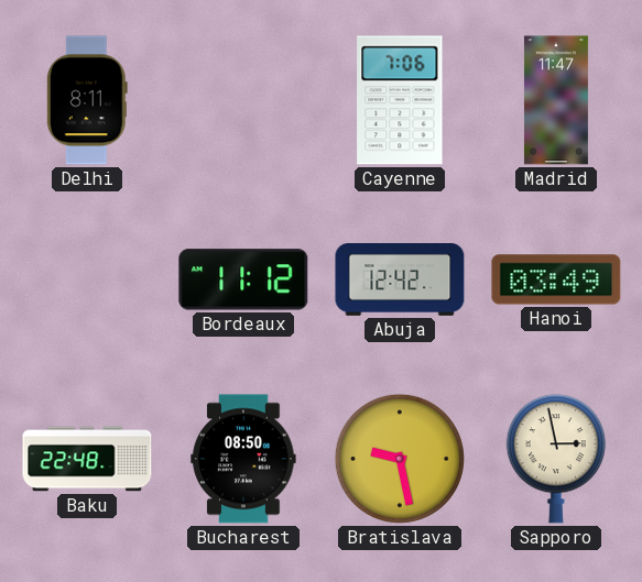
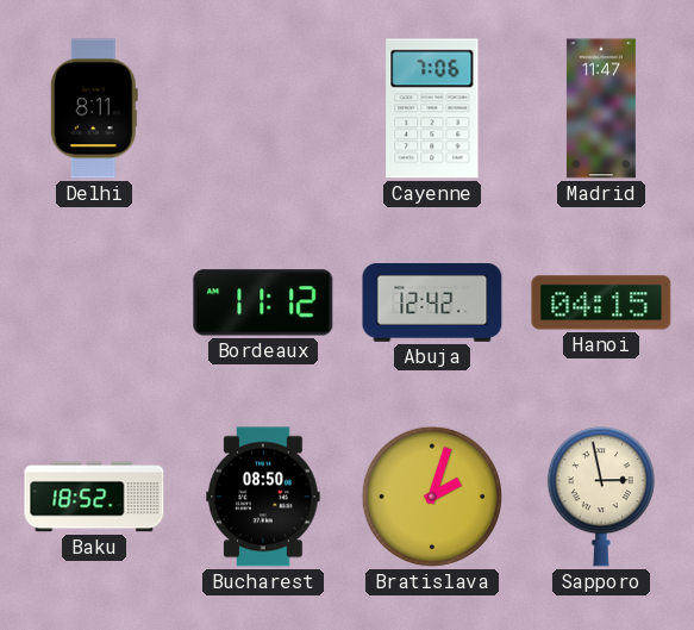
Hanoi: 03:49 -> 04:15
Baku: 22:48 -> 18:52
Bratislava: 9:28 -> 2:03
